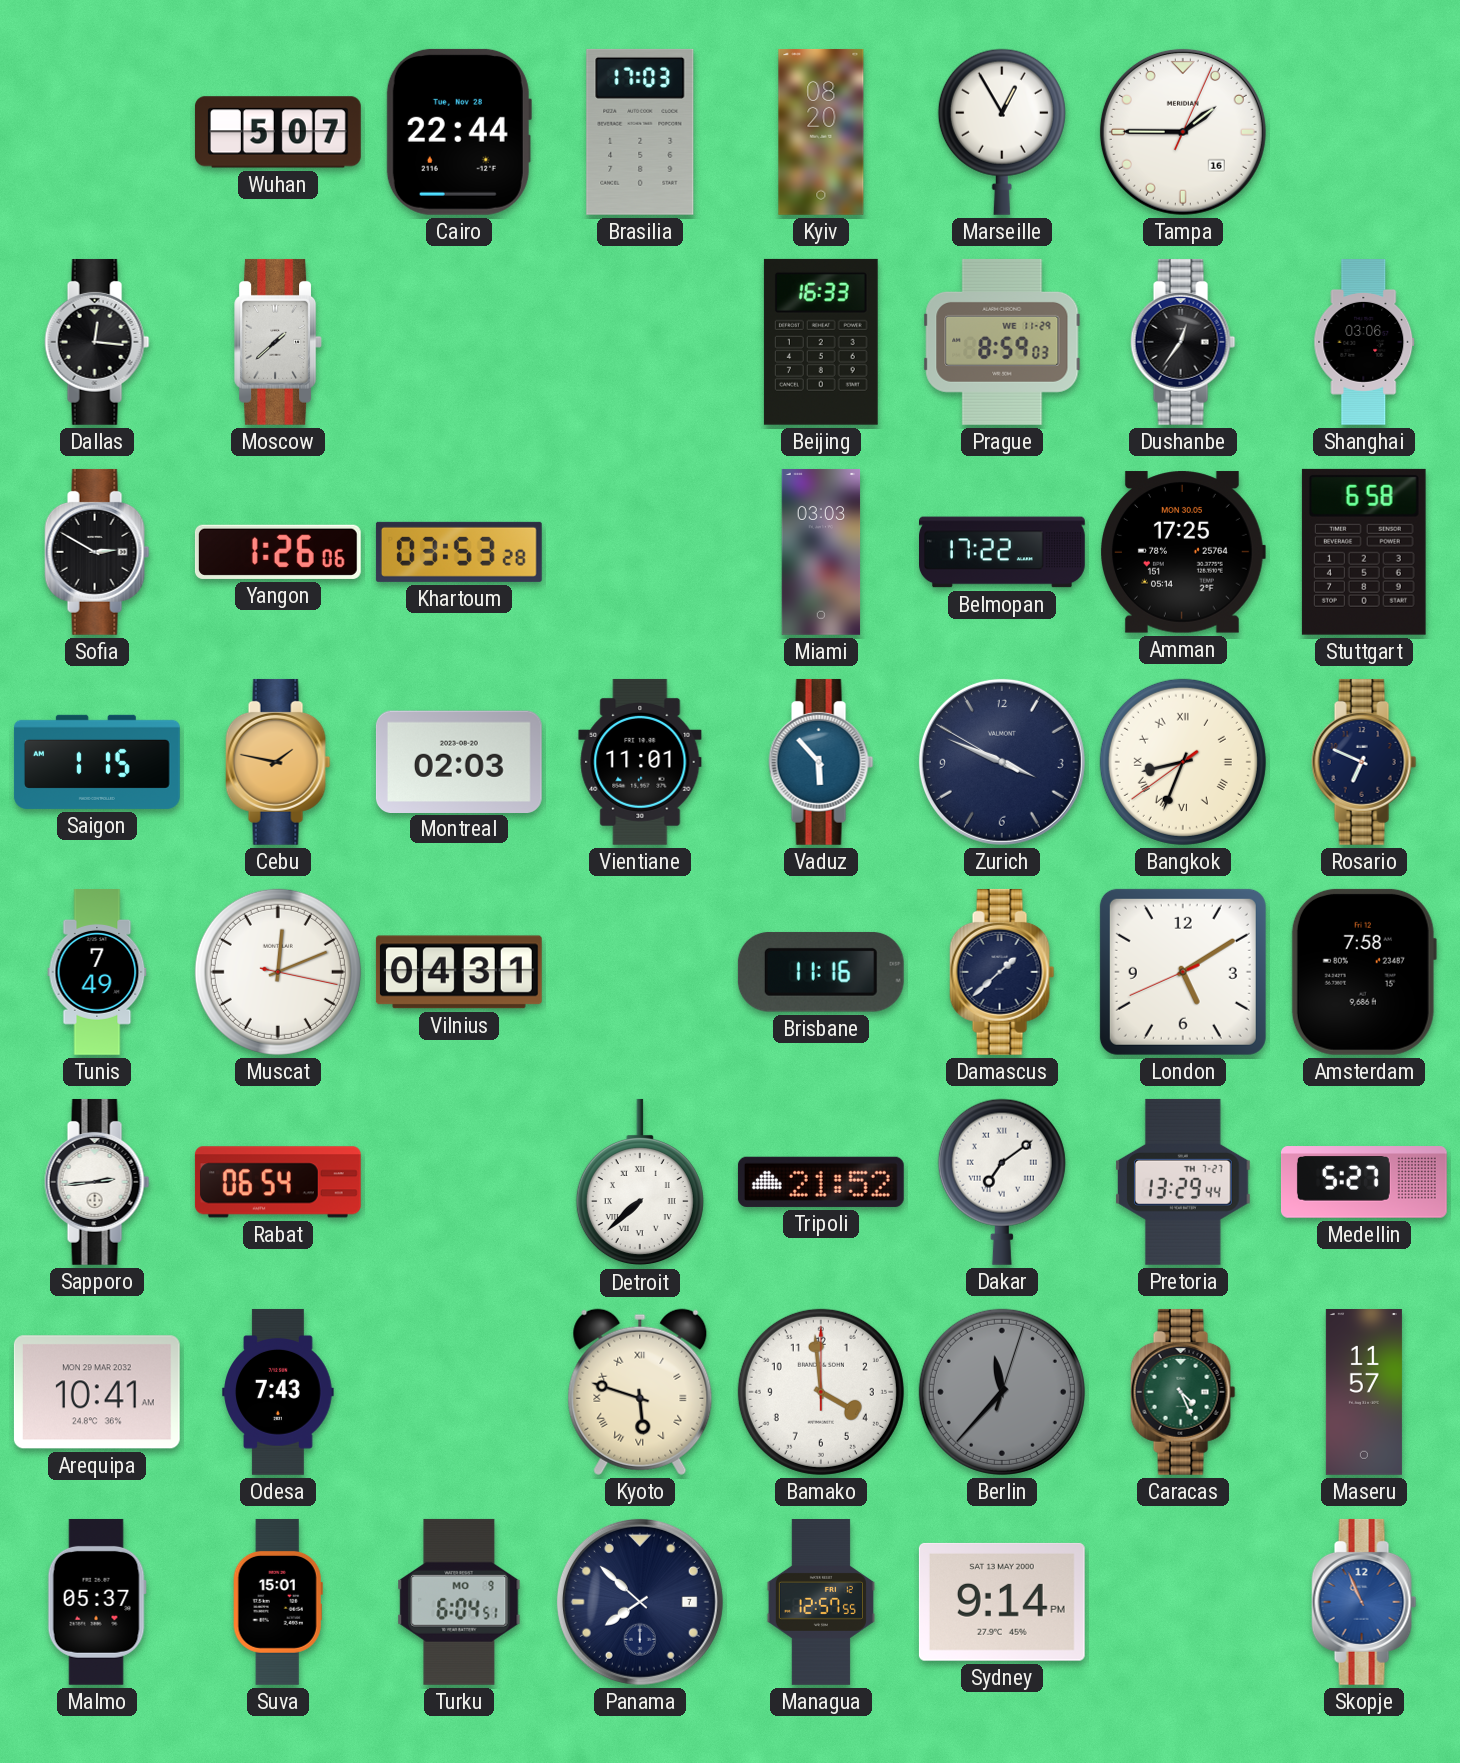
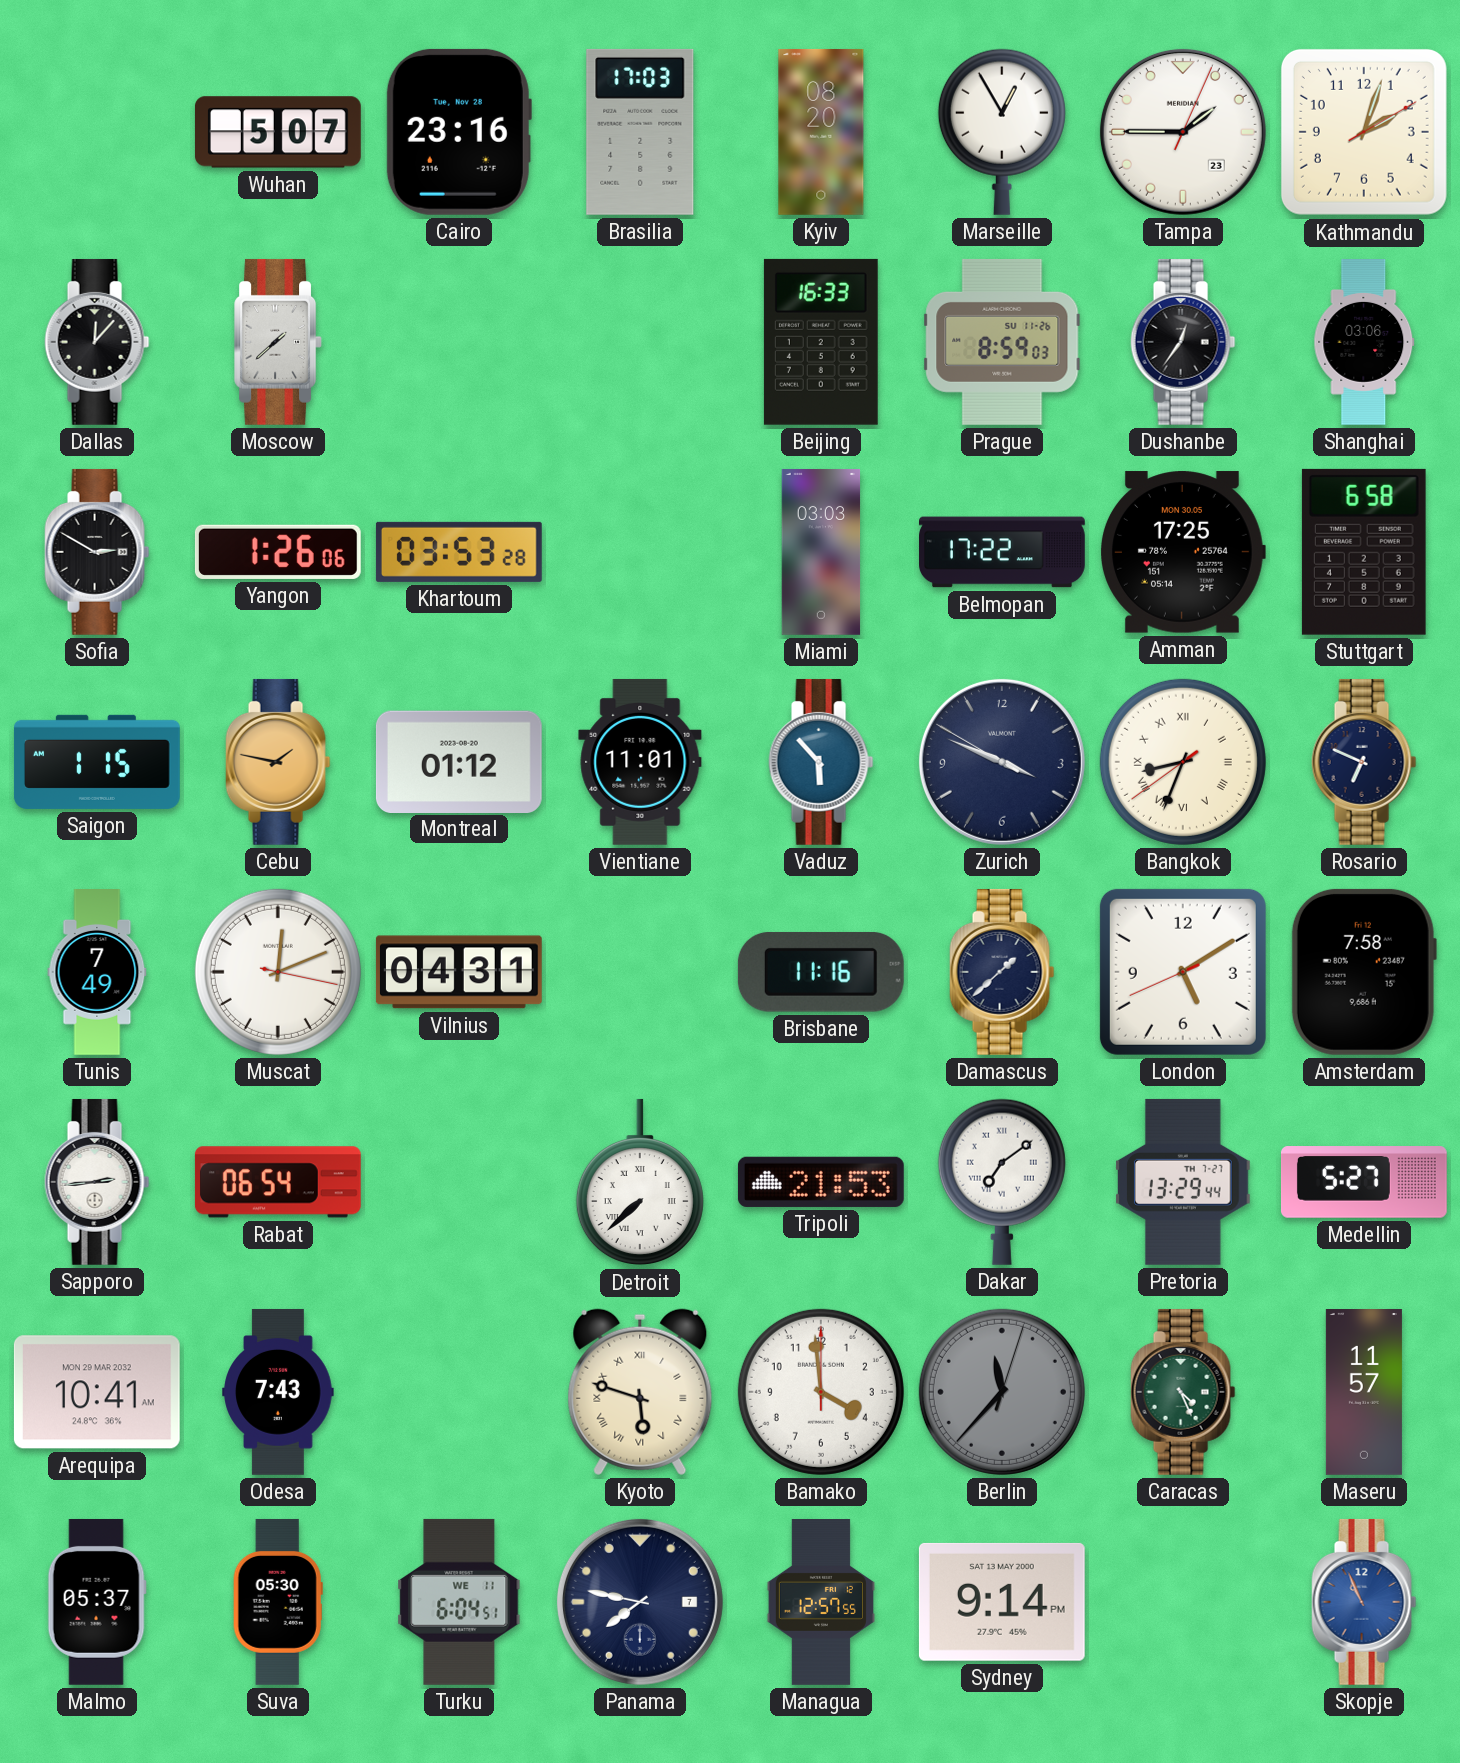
Cairo: 22:44 -> 23:16
Tampa date: 16 -> 23
Kathmandu: none -> 2:03
Dallas: 12:16 -> 12:07
Prague date: WE 11-29 -> SU 11-26
Montreal: 02:03 -> 01:12
Tripoli: 21:52 -> 21:53
Suva: 15:01 -> 05:30
Turku date: MO 9 -> WE 11
Panama: 7:52 -> 7:47
